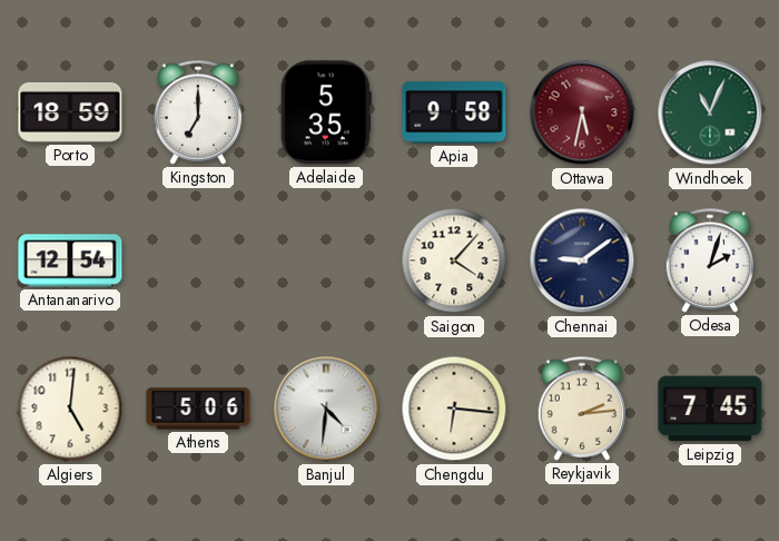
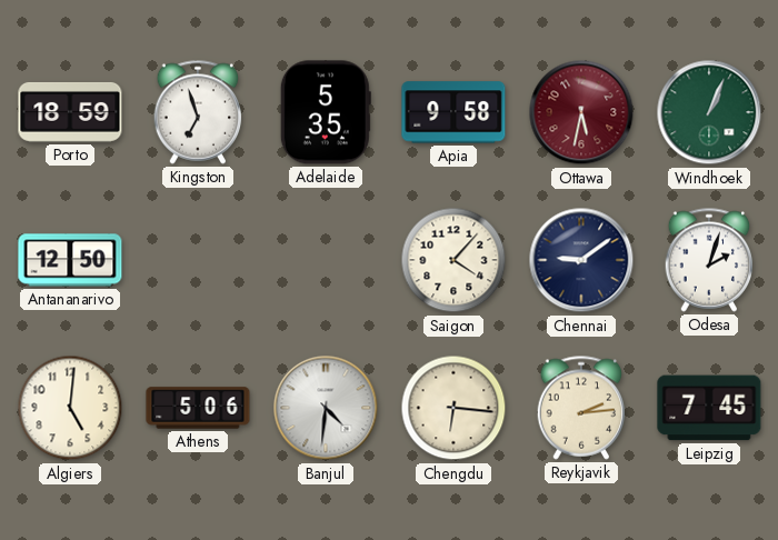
Kingston: 7:00 -> 6:57
Windhoek: 11:04 -> 1:04
Antananarivo: 12:54 -> 12:50
